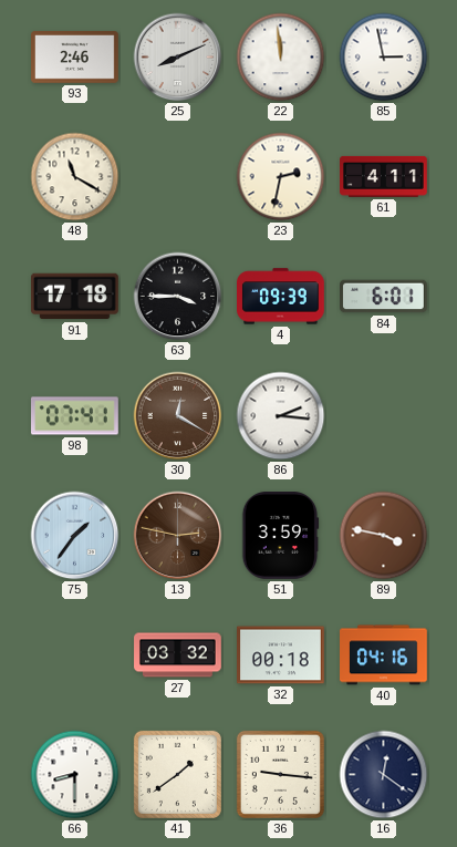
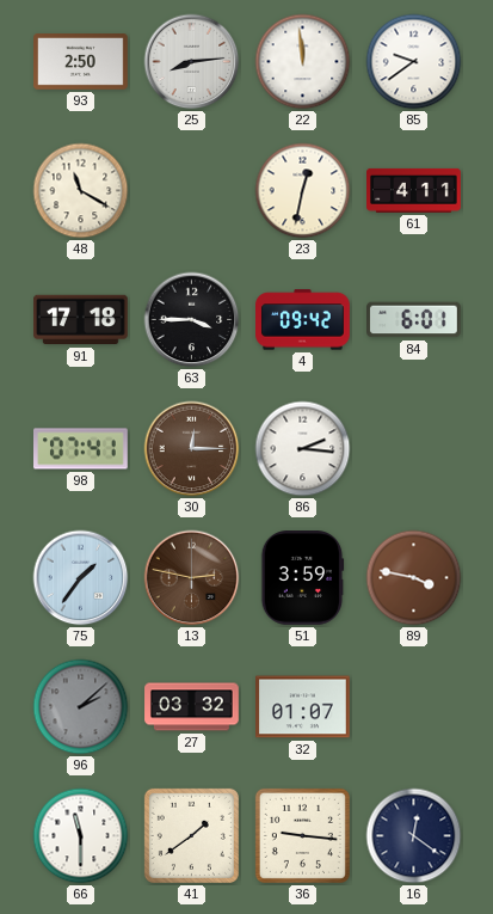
93: 2:46 -> 2:50
25: 8:11 -> 8:14
85: 2:58 -> 9:39
23: 2:32 -> 12:32
4: 09:39 -> 09:42
30: 12:20 -> 12:15
96: none -> 2:08
32: 00:18 -> 01:07
40: 04:16 -> none
66: 8:30 -> 11:30
